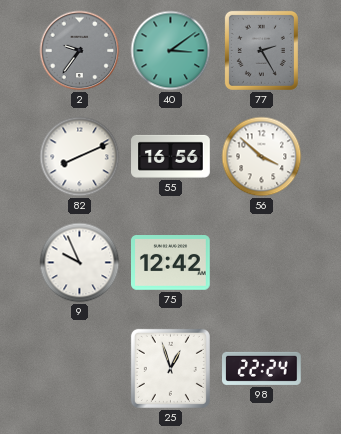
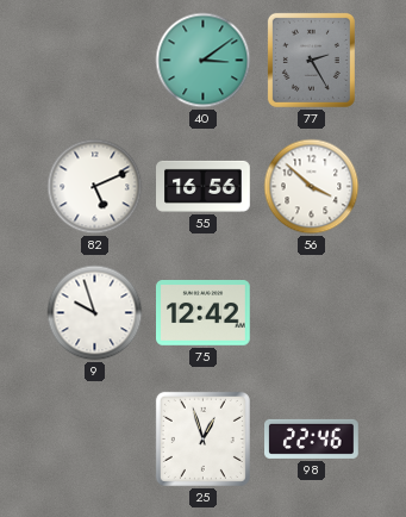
2: 9:36 -> none
82: 8:11 -> 5:11
9: 9:56 -> 9:57
98: 22:24 -> 22:46
